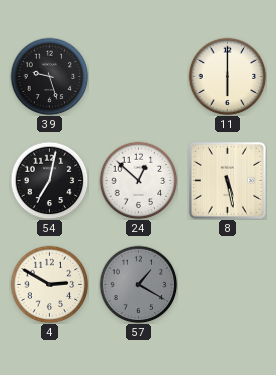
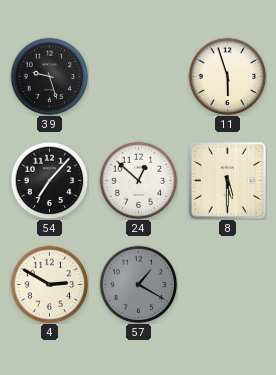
11: 6:00 -> 5:57
54: 7:02 -> 7:07
8: 5:28 -> 5:30
